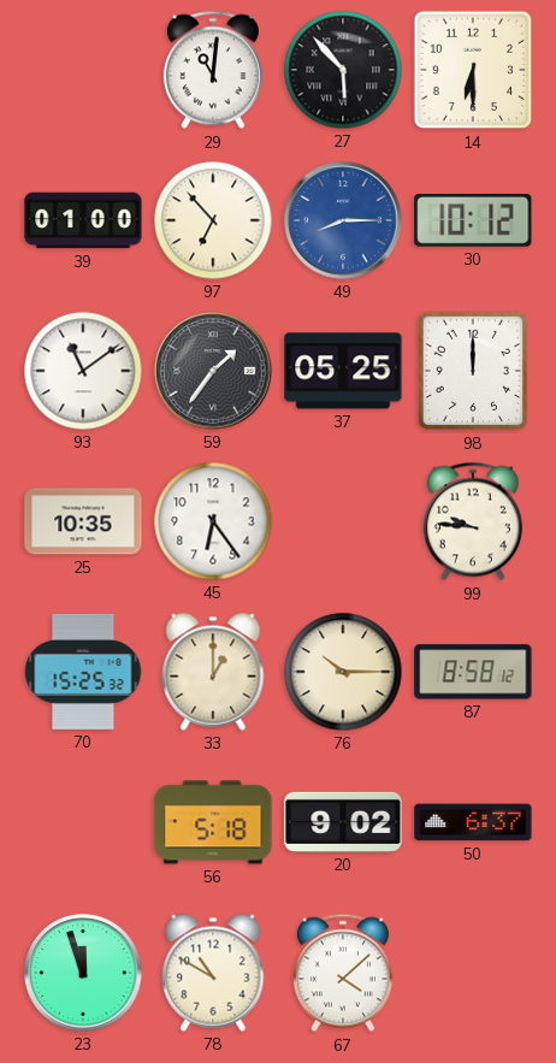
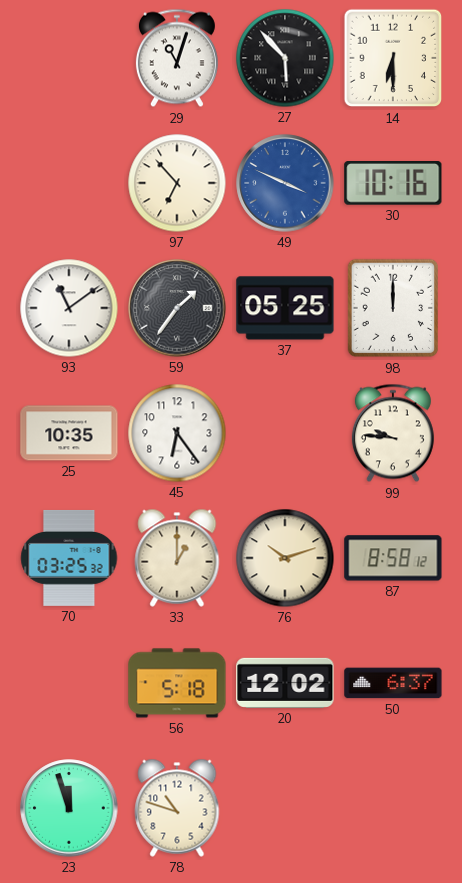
29: 11:01 -> 11:03
39: 01:00 -> none
49: 8:15 -> 3:49
30: 10:12 -> 10:16
70: 15:25 -> 03:25
76: 10:15 -> 10:12
20: 9:02 -> 12:02
78: 10:50 -> 10:48
67: 4:08 -> none
